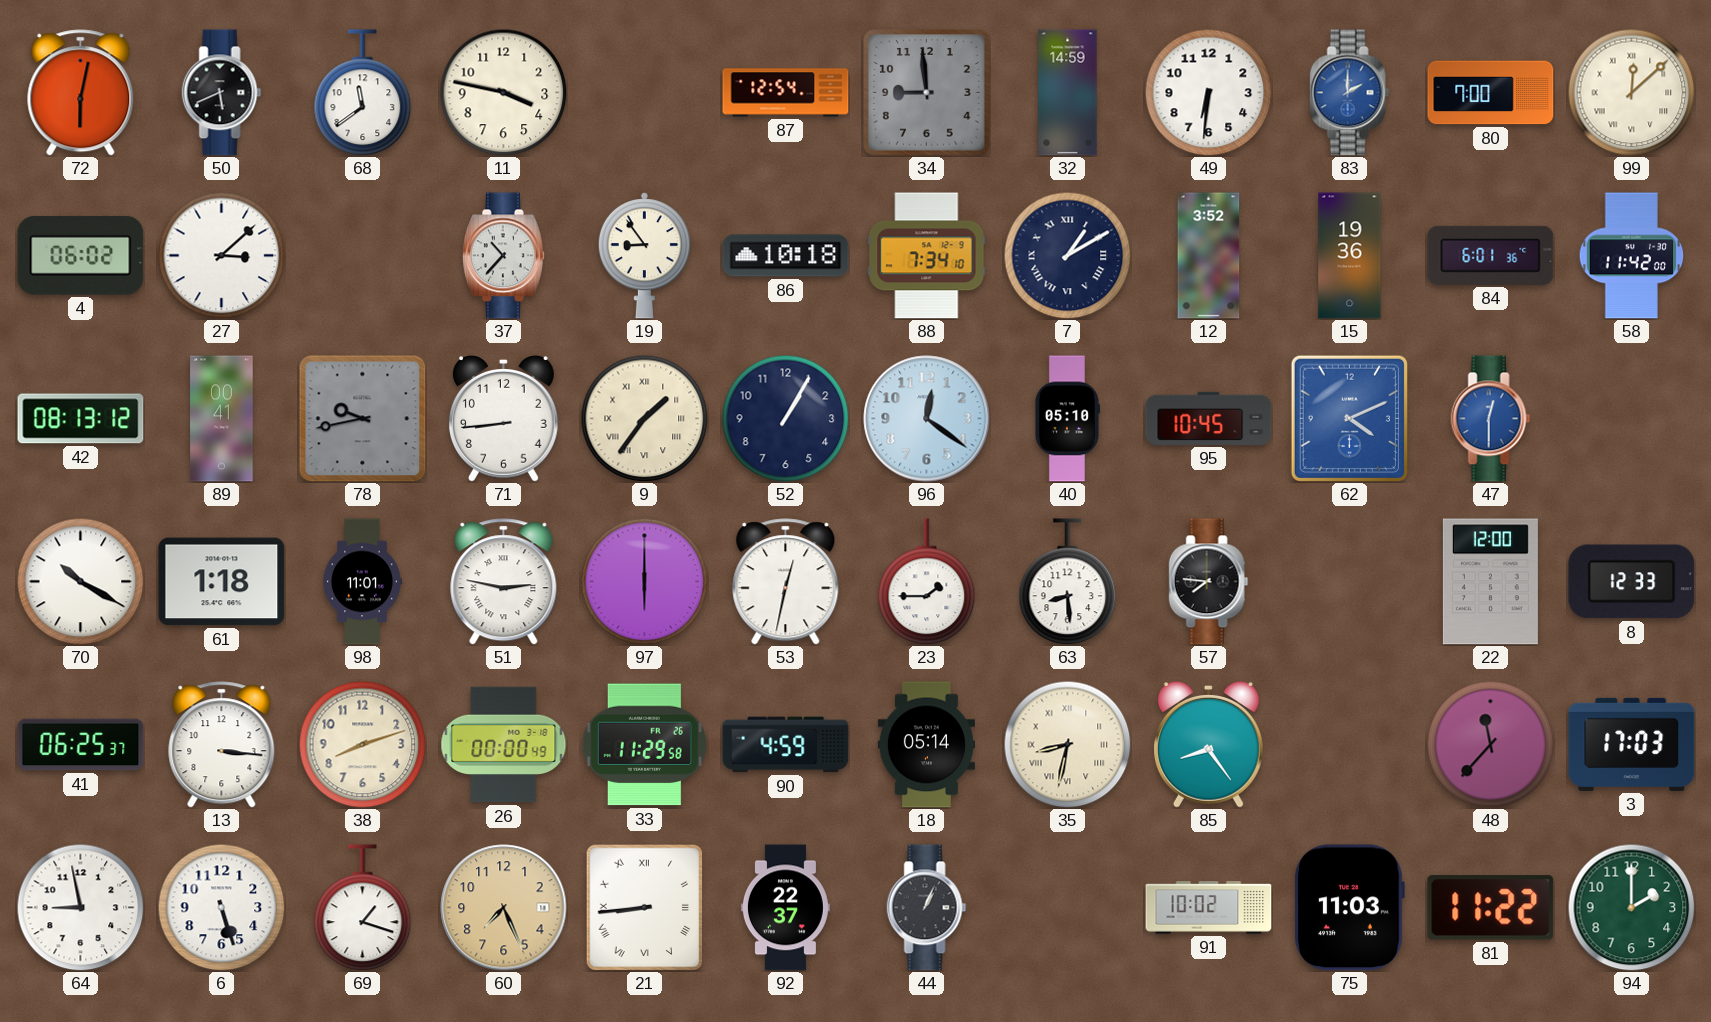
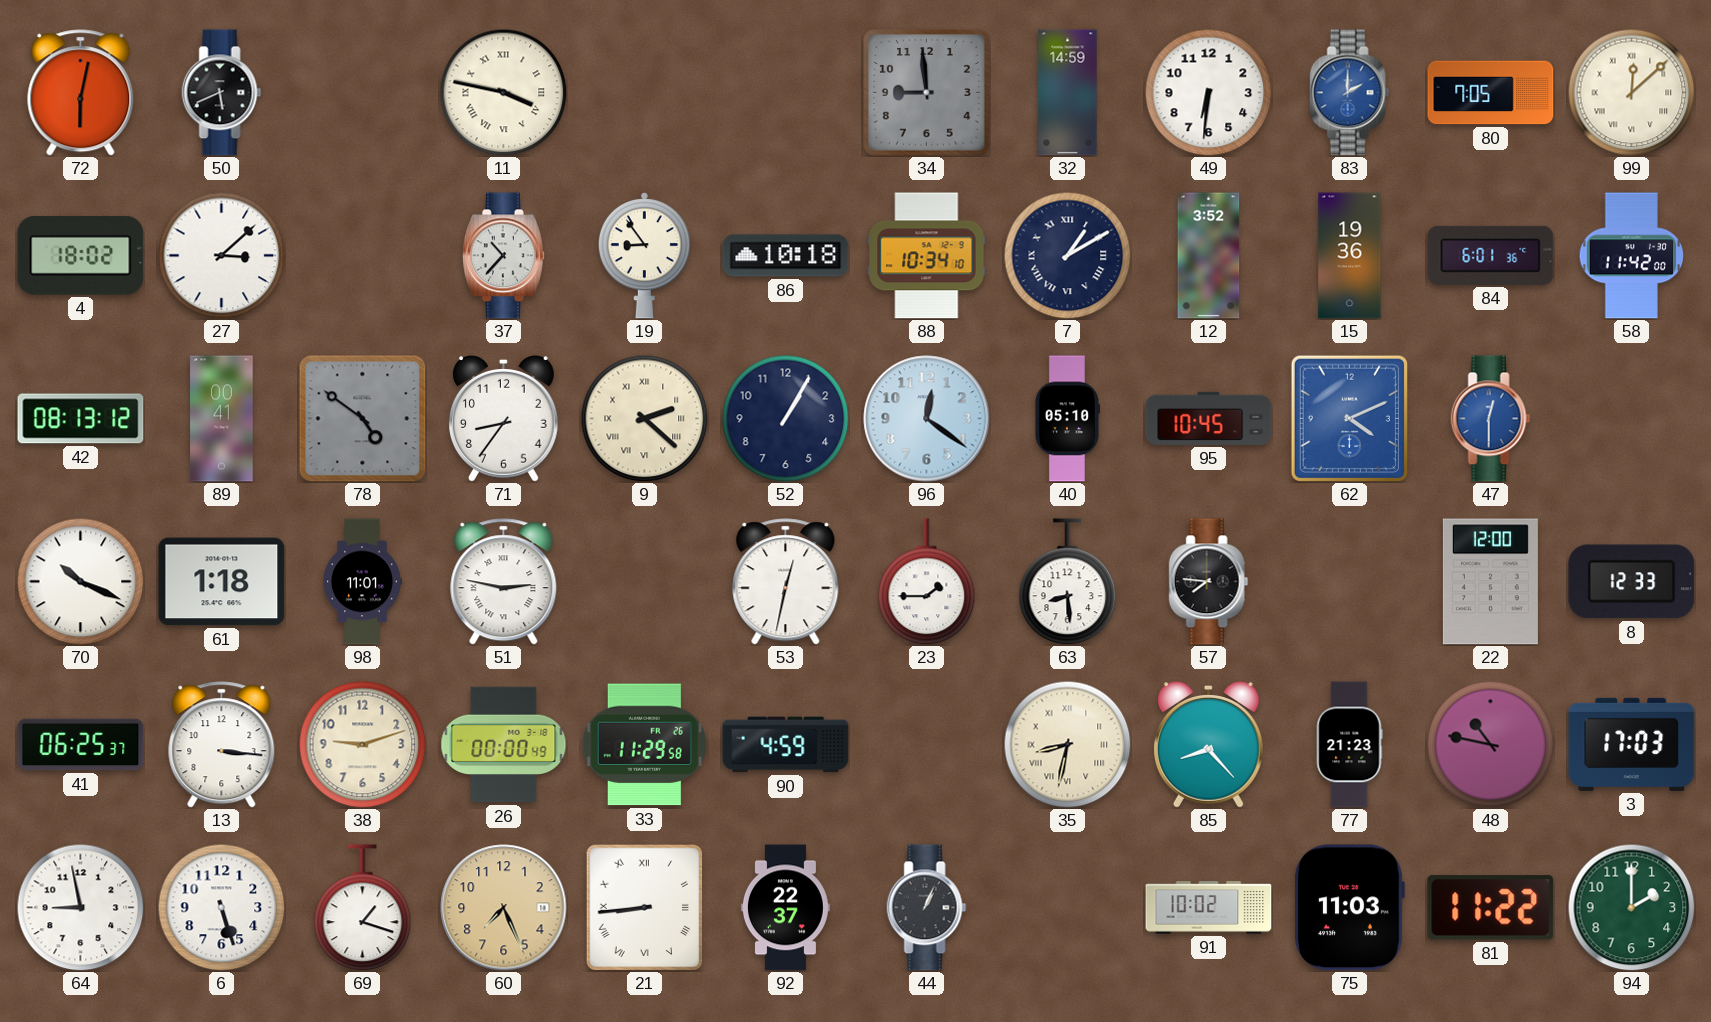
68: 11:39 -> none
11 numerals: Arabic -> Roman
87: 12:54 -> none
80: 7:00 -> 7:05
4: 06:02 -> 18:02
88: 7:34 -> 10:34
78: 9:43 -> 4:51
71: 8:44 -> 8:36
9: 1:36 -> 2:22
70: 10:20 -> 10:19
97: 6:00 -> none
38: 8:12 -> 9:12
18: 05:14 -> none
85: 8:24 -> 8:23
77: none -> 21:23
48: 11:37 -> 10:47
